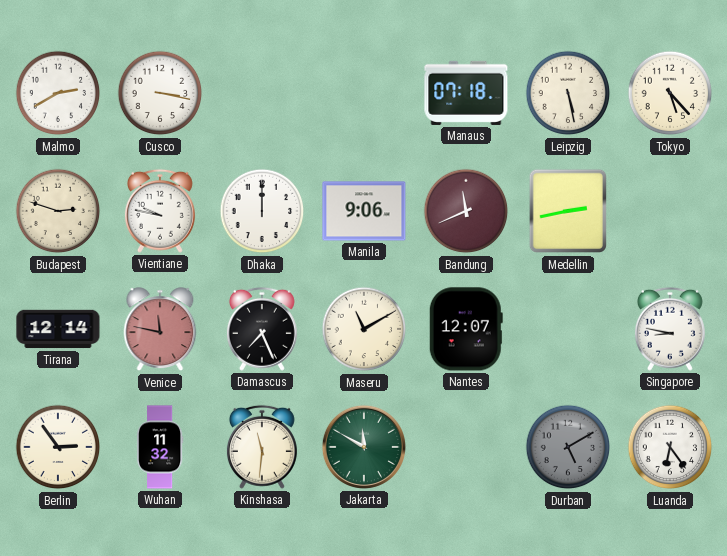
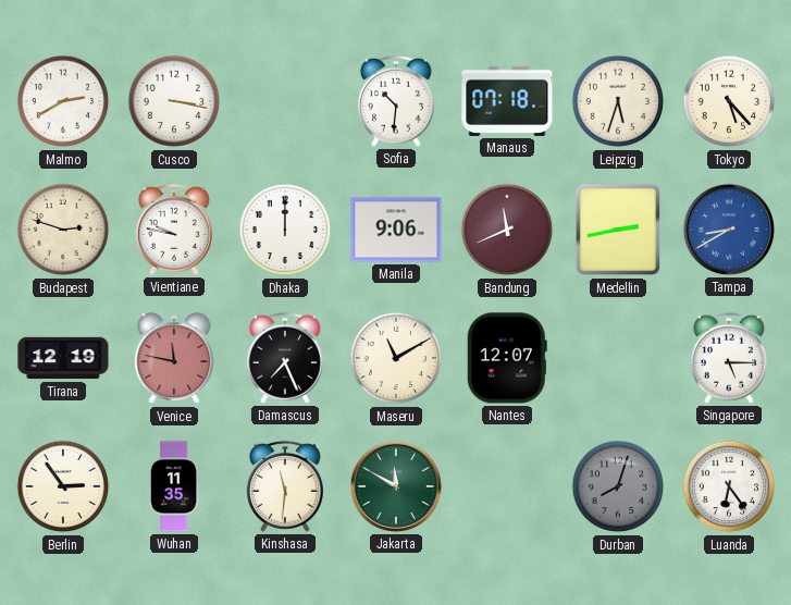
Sofia: none -> 10:31
Leipzig: 5:28 -> 5:33
Tampa: none -> 8:40
Tirana: 12:14 -> 12:19
Singapore: 8:47 -> 5:15
Wuhan: 11:32 -> 11:35
Durban: 5:10 -> 8:03
